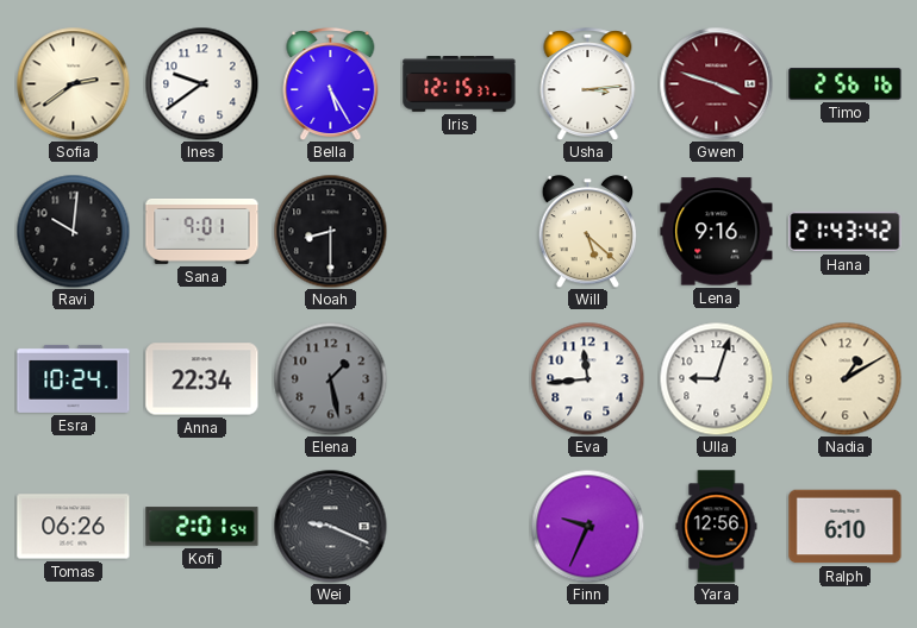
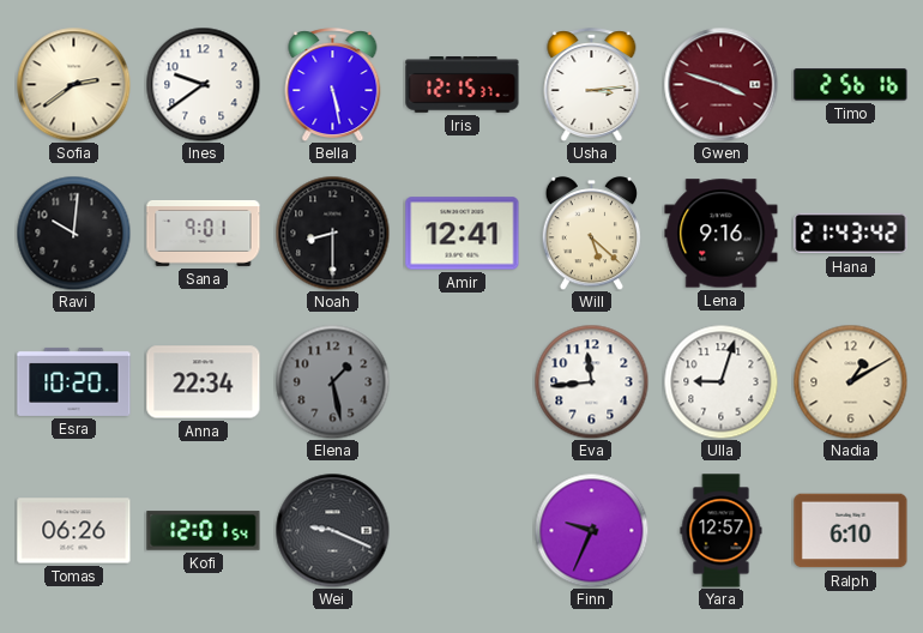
Bella: 5:25 -> 5:28
Amir: none -> 12:41
Esra: 10:24 -> 10:20
Kofi: 2:01 -> 12:01
Yara: 12:56 -> 12:57
